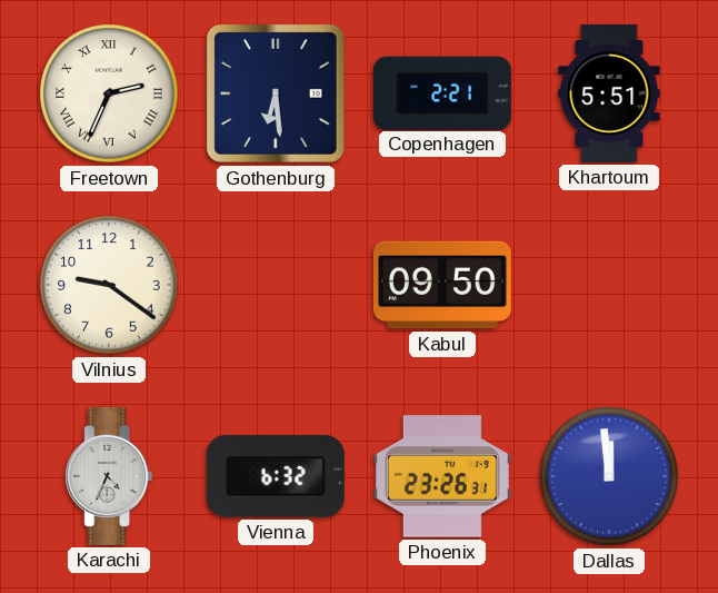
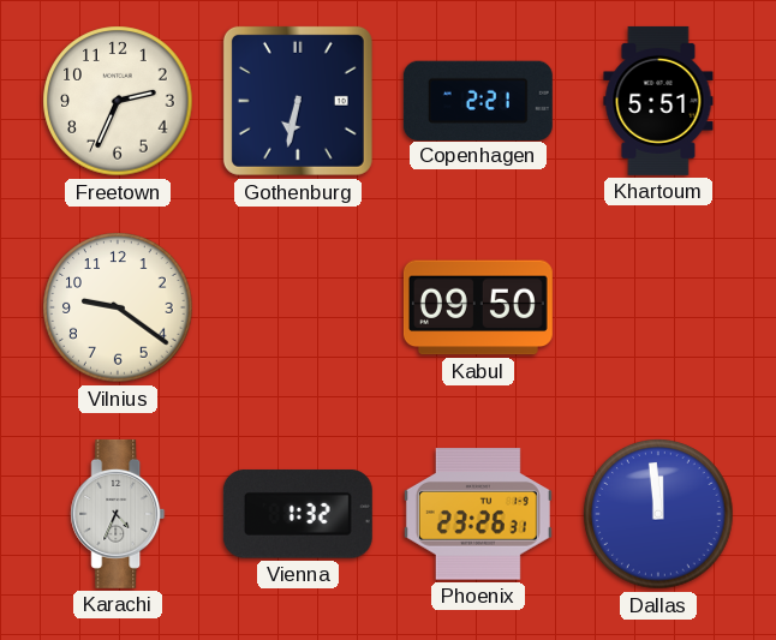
Freetown numerals: Roman -> Arabic
Gothenburg: 6:29 -> 6:32
Vienna: 6:32 -> 1:32
